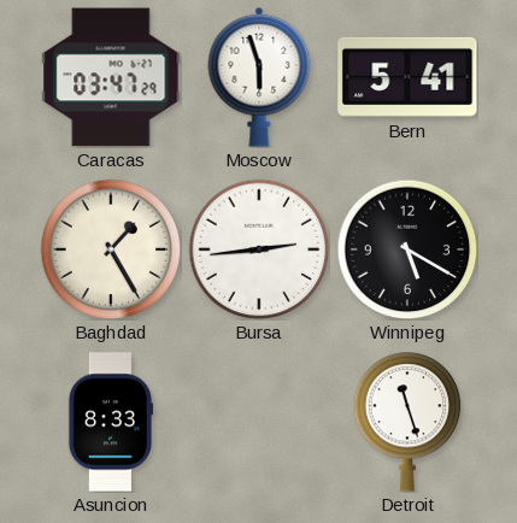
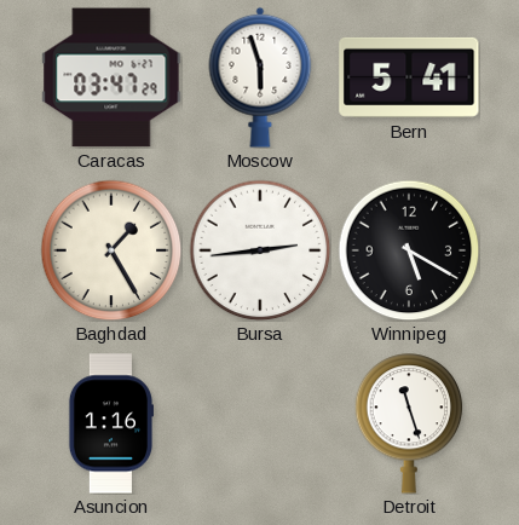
Asuncion: 8:33 -> 1:16
